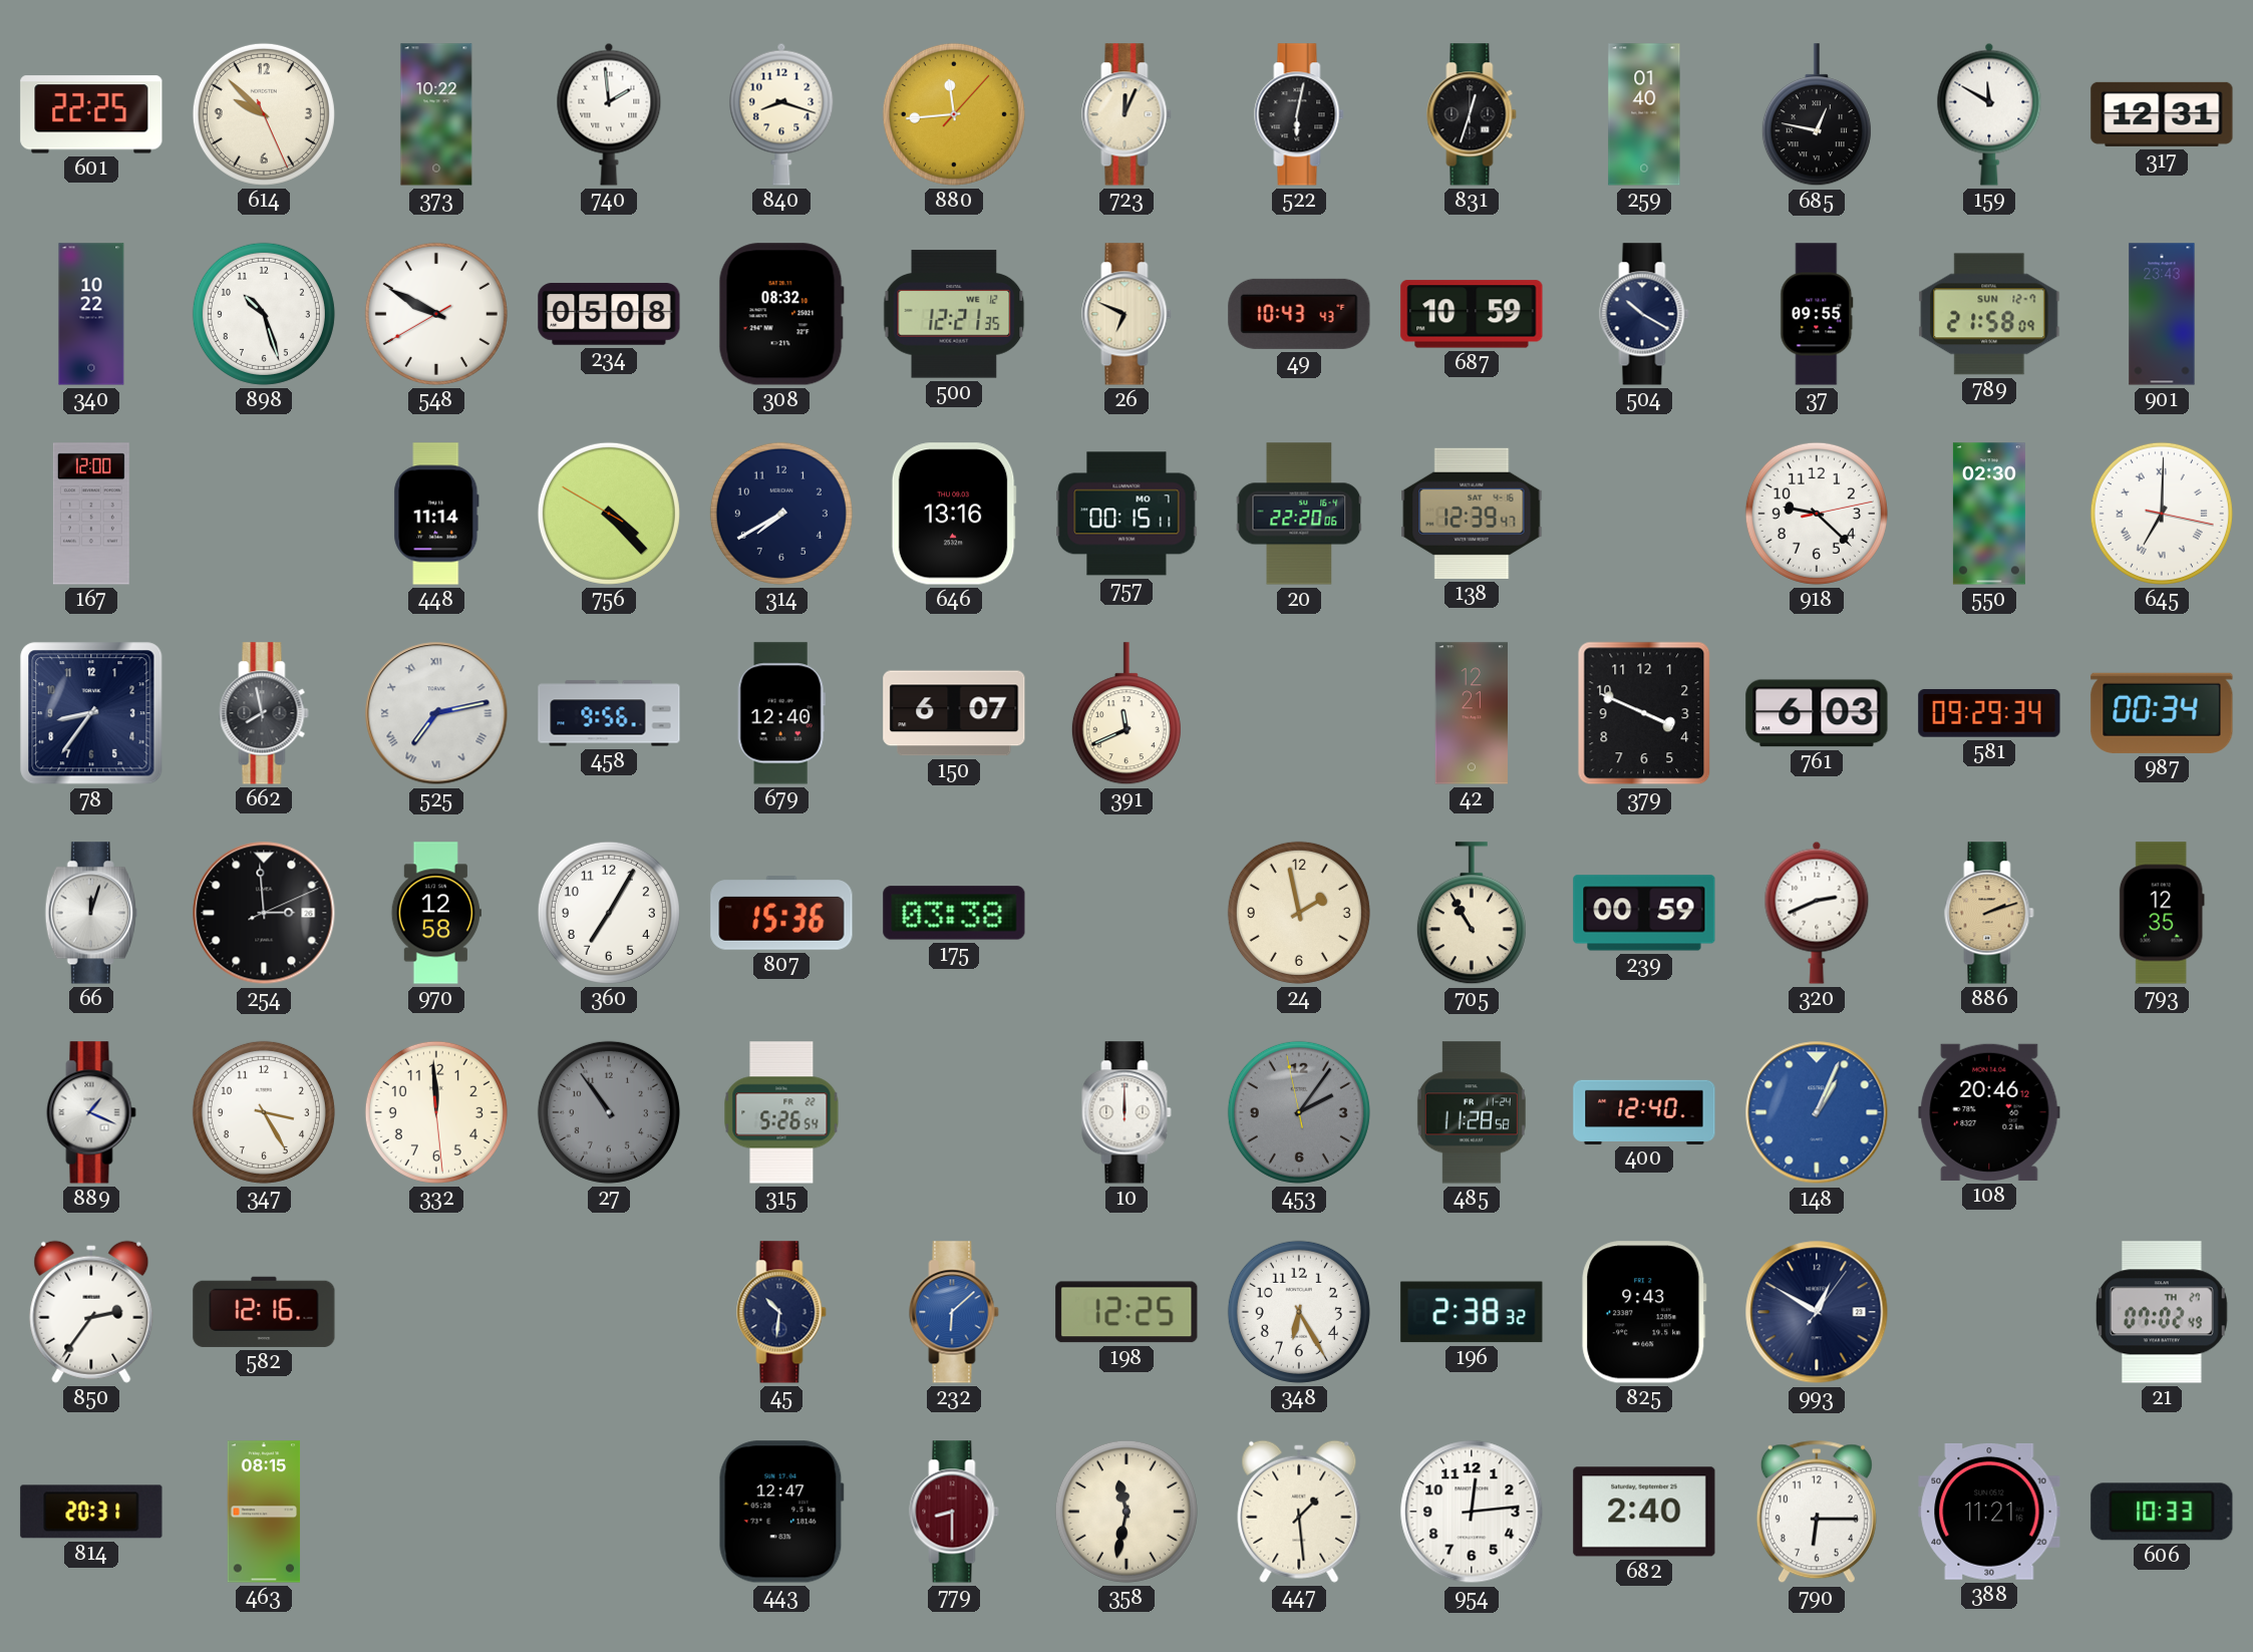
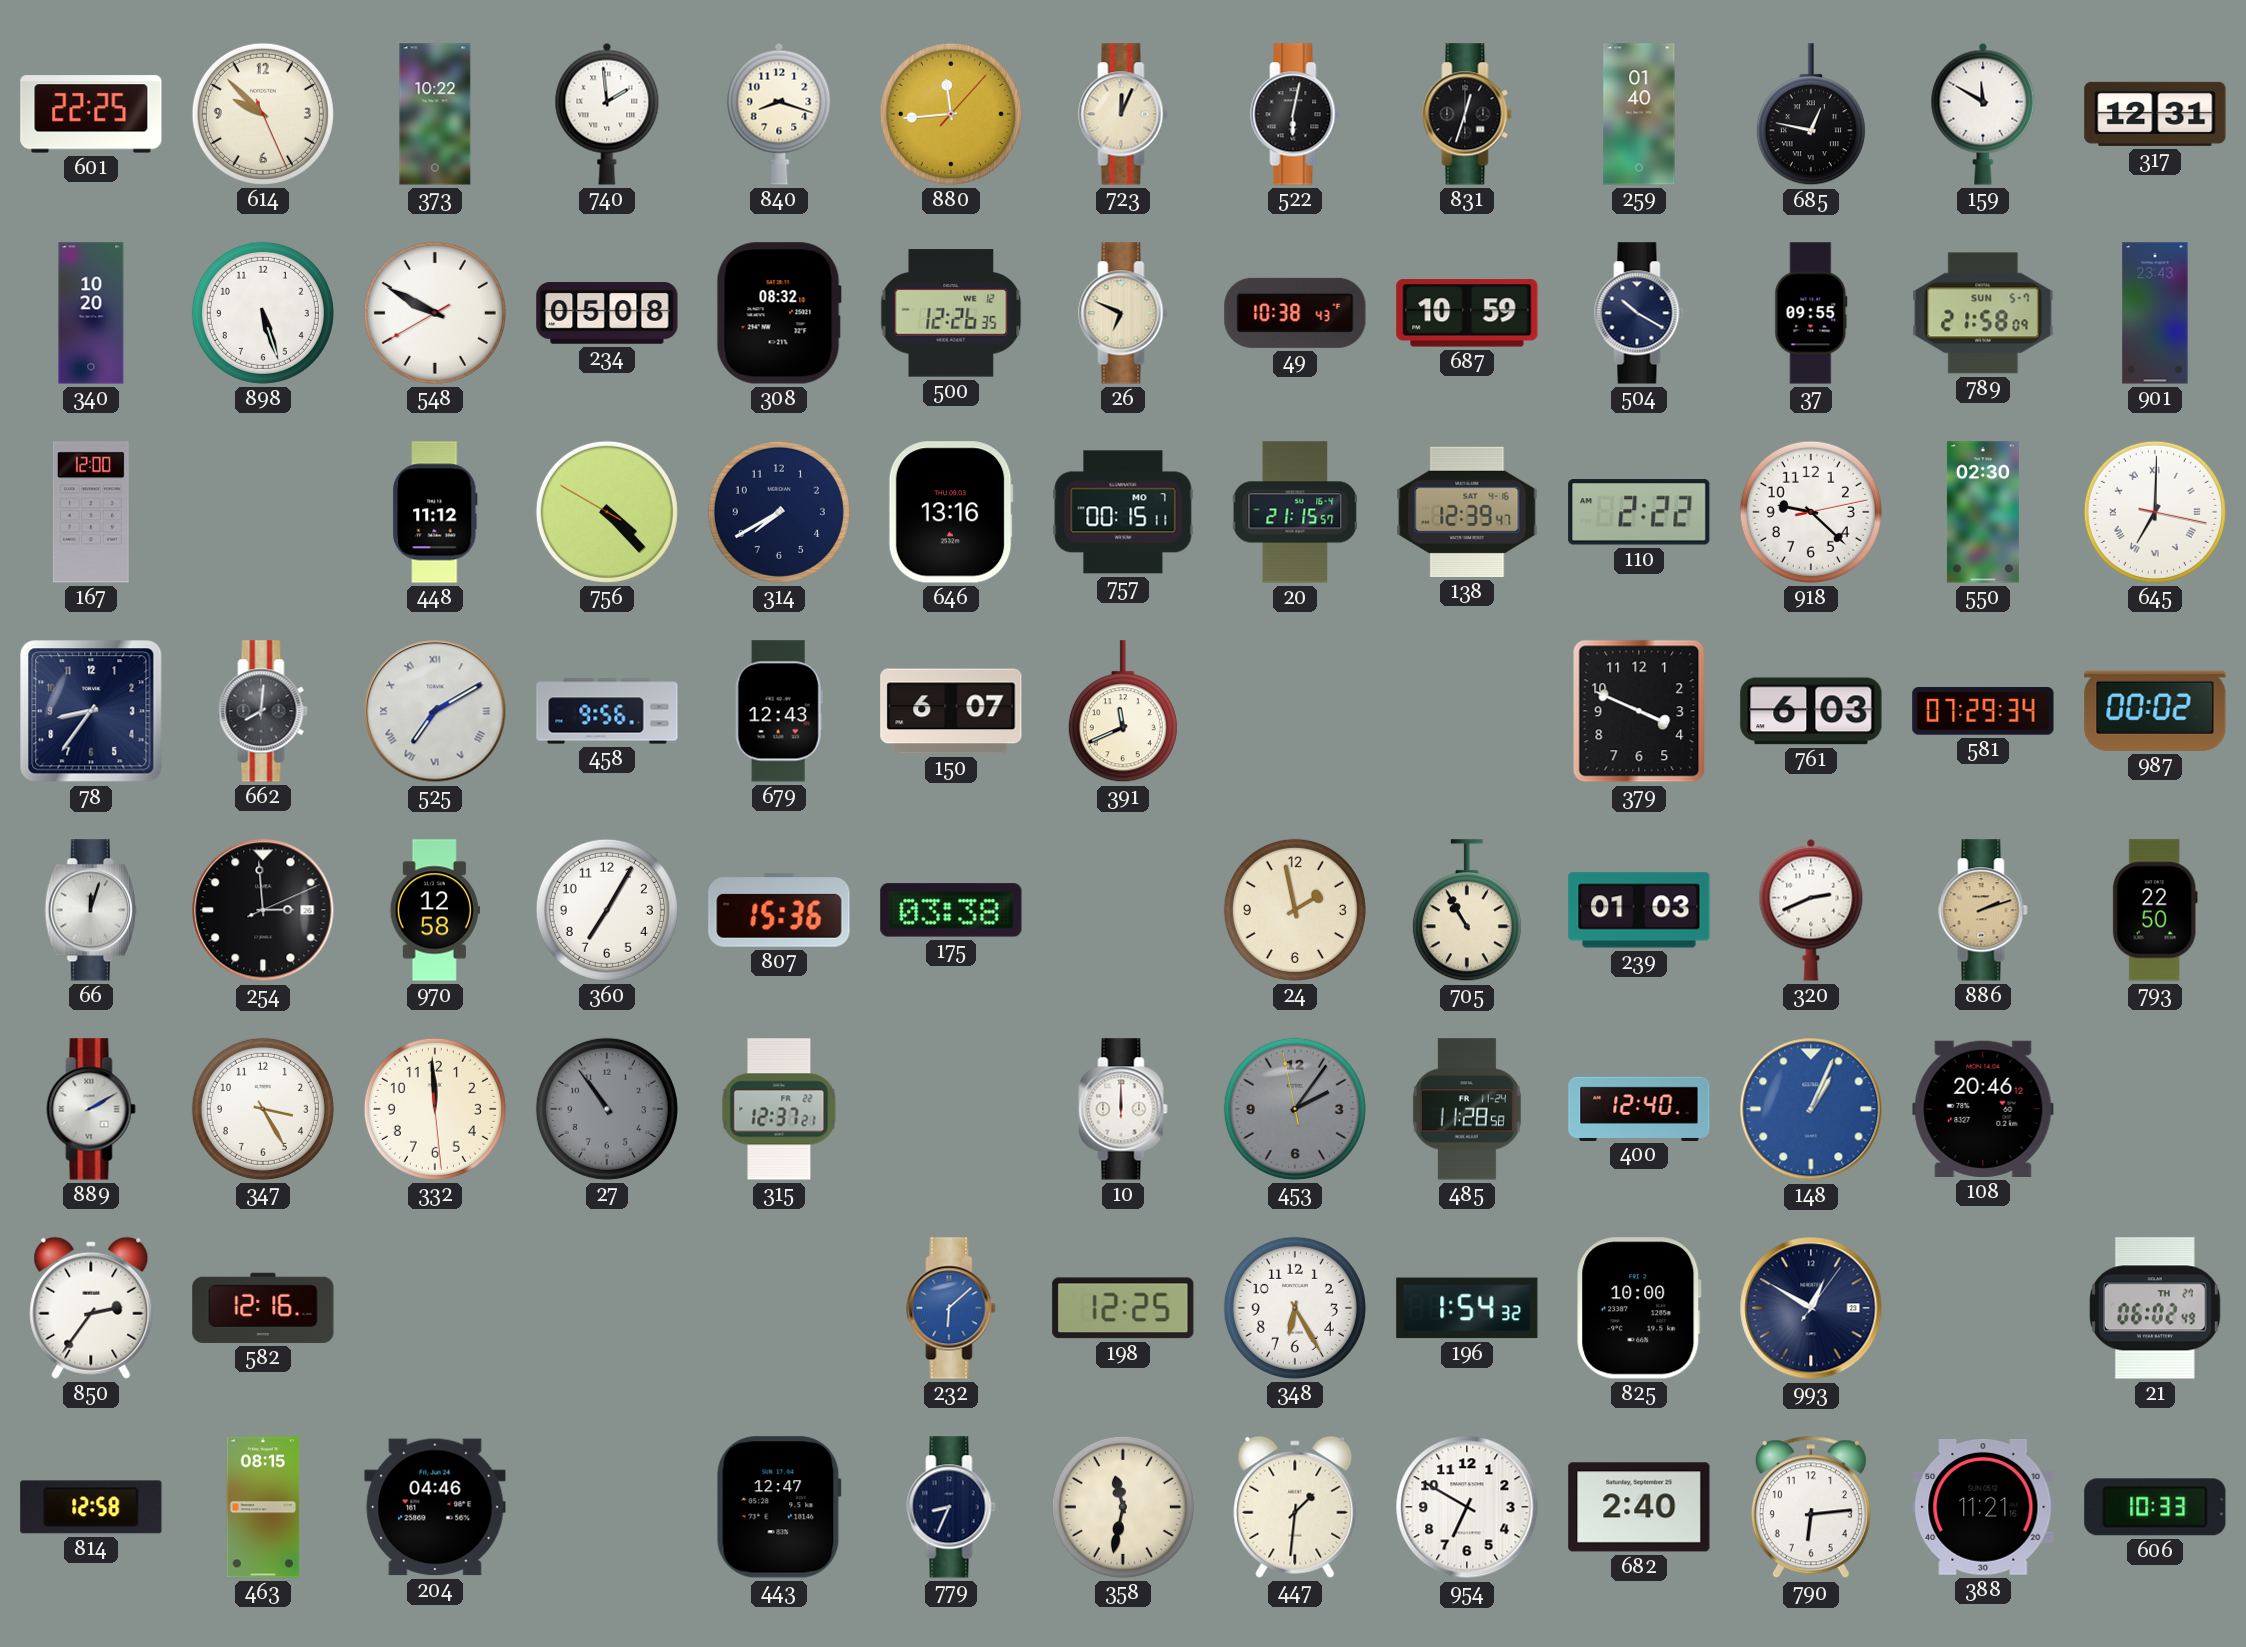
340: 10:22 -> 10:20
898: 10:27 -> 5:27
500: 12:21 -> 12:26
49: 10:43 -> 10:38
789 date: SUN 12-7 -> SUN 5-7
448: 11:14 -> 11:12
20: 22:20 -> 21:15
110: none -> 2:22
662: 7:58 -> 8:01
525: 7:13 -> 7:10
679: 12:40 -> 12:43
42: 12:21 -> none
581: 09:29 -> 07:29
987: 00:34 -> 00:02
239: 00:59 -> 01:03
793: 12:35 -> 22:50
889: 1:19 -> 2:10
315: 5:26 -> 12:37
45: 10:31 -> none
196: 2:38 -> 1:54
825: 9:43 -> 10:00
21: 07:02 -> 06:02
814: 20:31 -> 12:58
204: none -> 04:46
779: 8:30 -> 8:34
779 dial: burgundy -> navy
447: 1:29 -> 1:31
954: 12:14 -> 6:50
790: 6:15 -> 6:14
